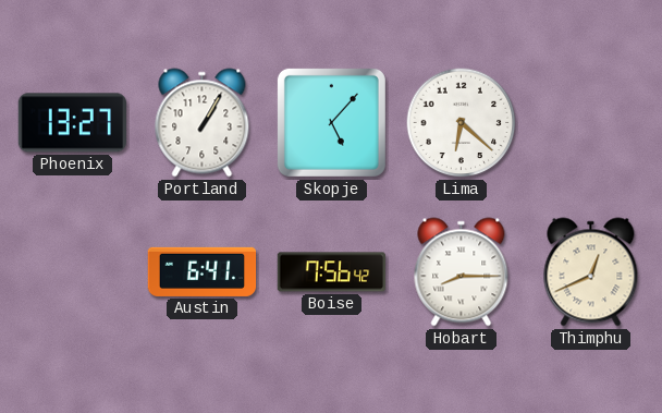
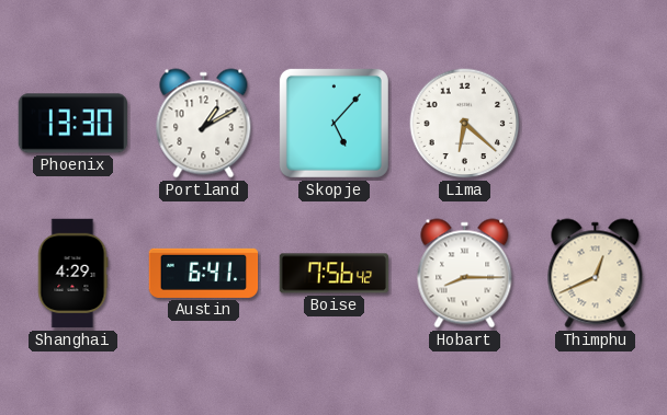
Phoenix: 13:27 -> 13:30
Portland: 1:05 -> 1:10
Shanghai: none -> 4:29
